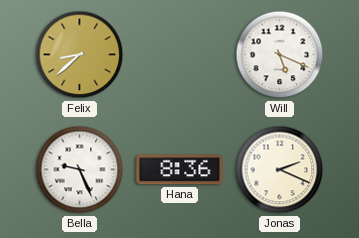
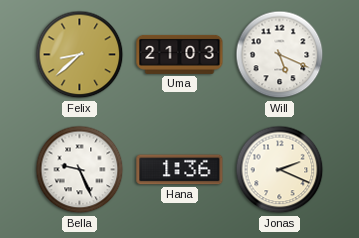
Uma: none -> 21:03
Hana: 8:36 -> 1:36
